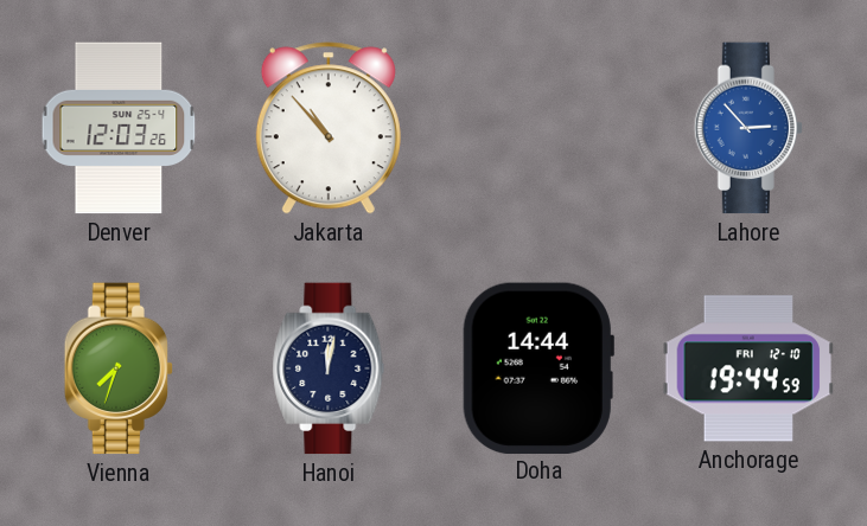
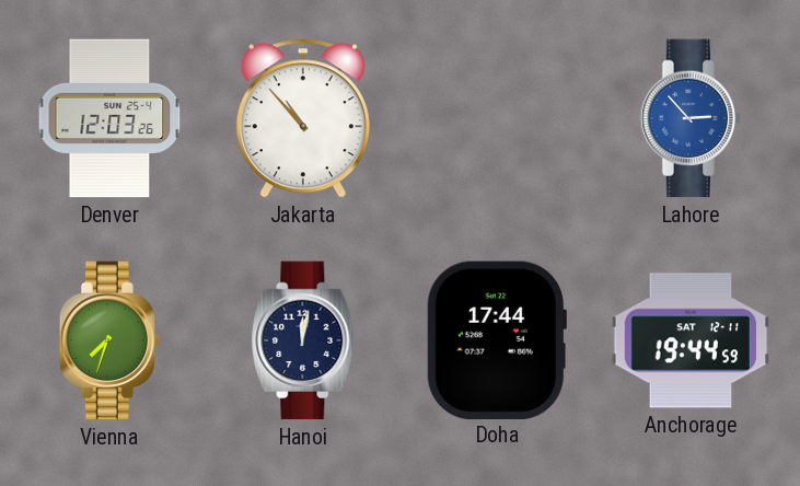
Doha: 14:44 -> 17:44
Anchorage date: FRI 12-10 -> SAT 12-11
